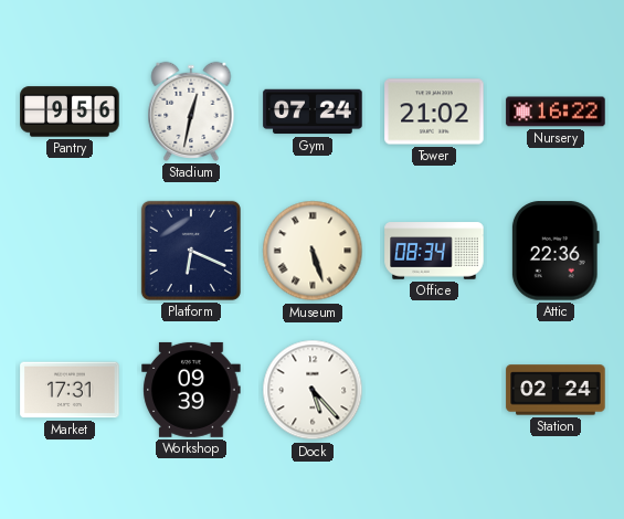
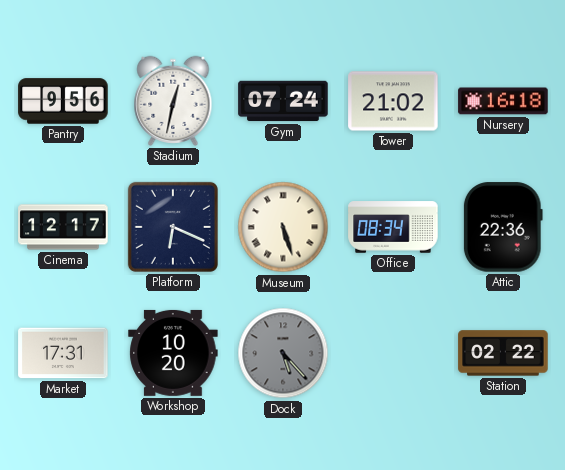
Nursery: 16:22 -> 16:18
Cinema: none -> 12:17
Workshop: 09:39 -> 10:20
Dock dial: white -> grey
Station: 02:24 -> 02:22
